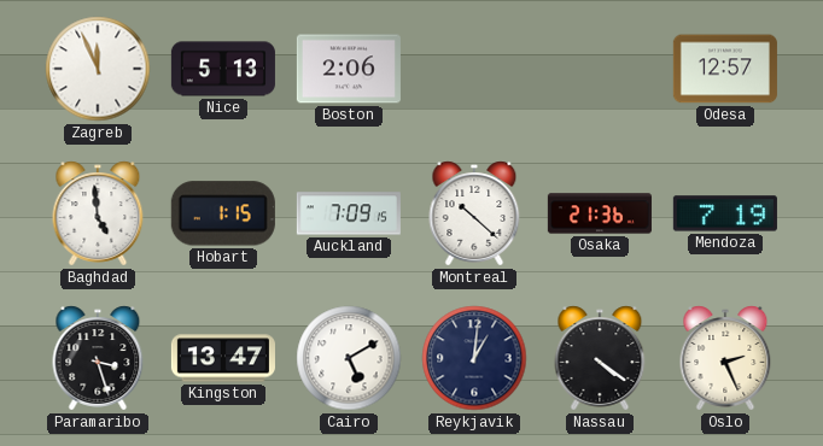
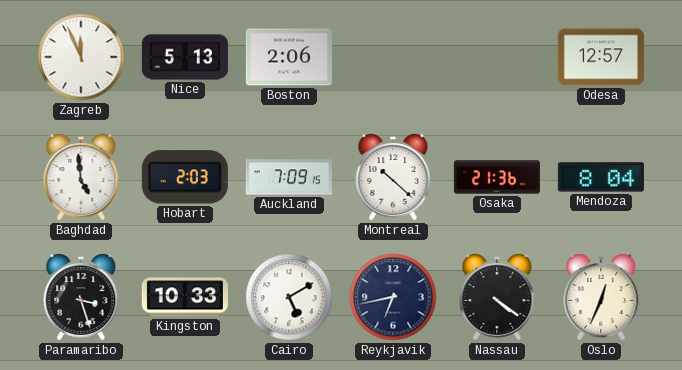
Hobart: 1:15 -> 2:03
Mendoza: 7:19 -> 8:04
Kingston: 13:47 -> 10:33
Reykjavik: 1:01 -> 6:43
Oslo: 2:26 -> 12:34
